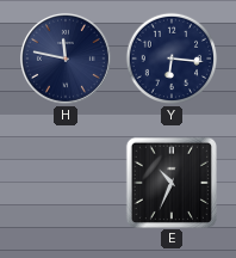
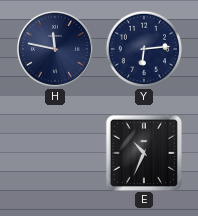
Y: 6:16 -> 6:14
